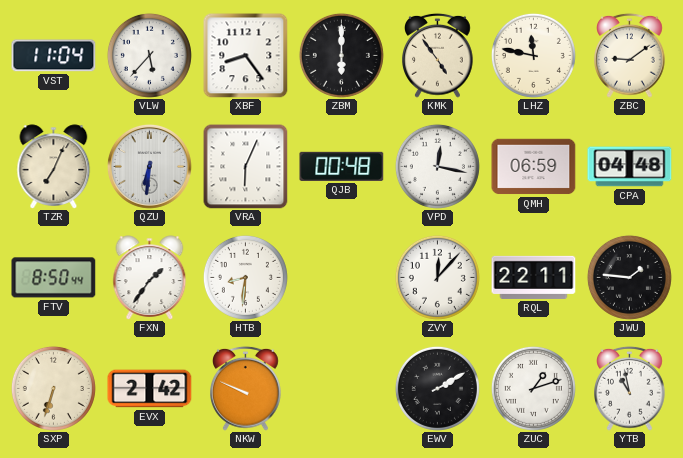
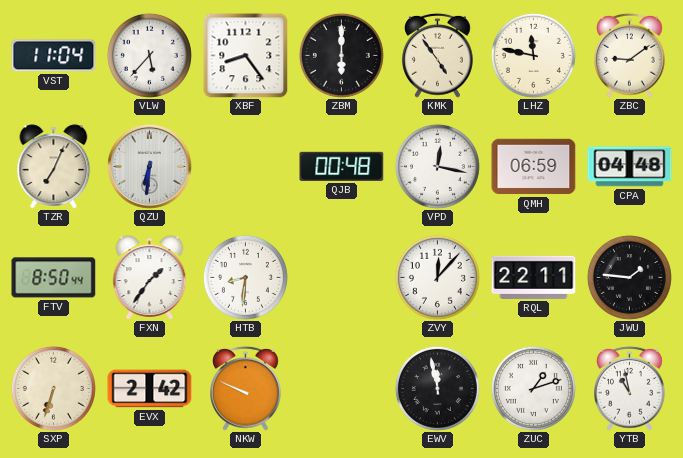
VRA: 6:04 -> none
EWV: 2:10 -> 11:58
